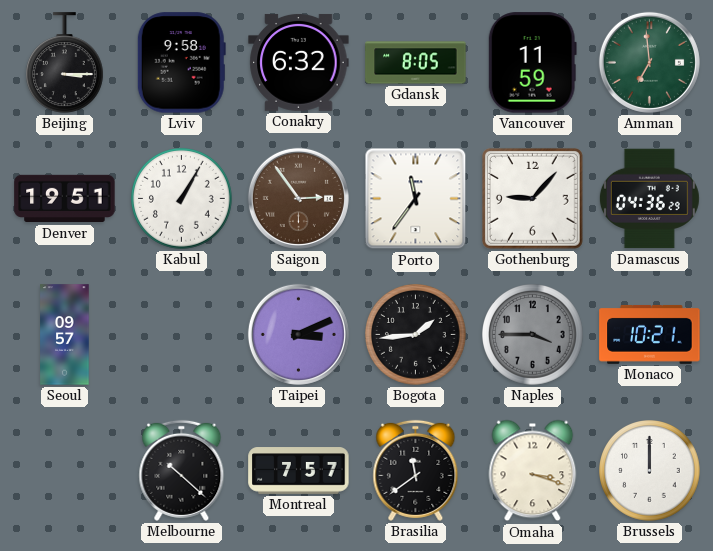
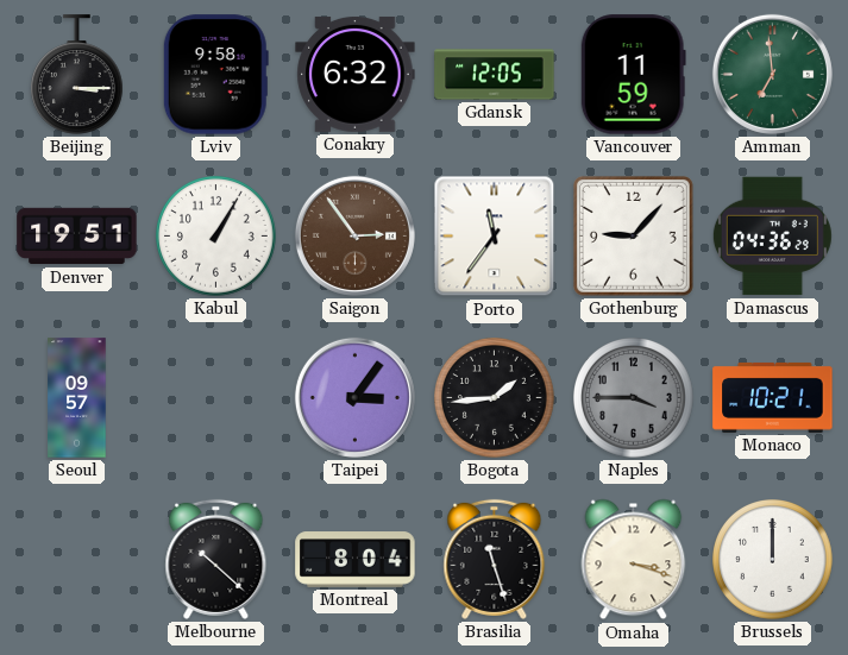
Gdansk: 8:05 -> 12:05
Taipei: 3:11 -> 3:06
Montreal: 7:57 -> 8:04
Brasilia: 11:39 -> 11:27
